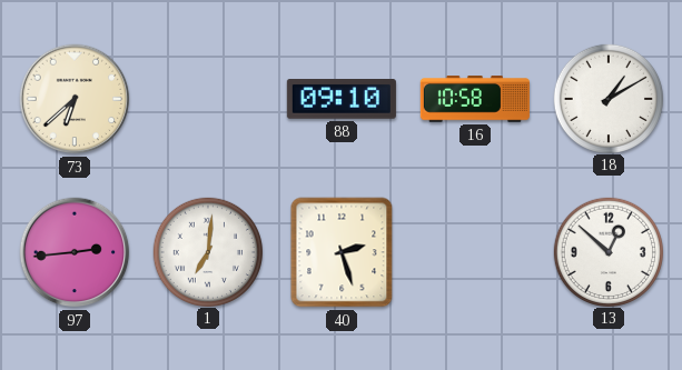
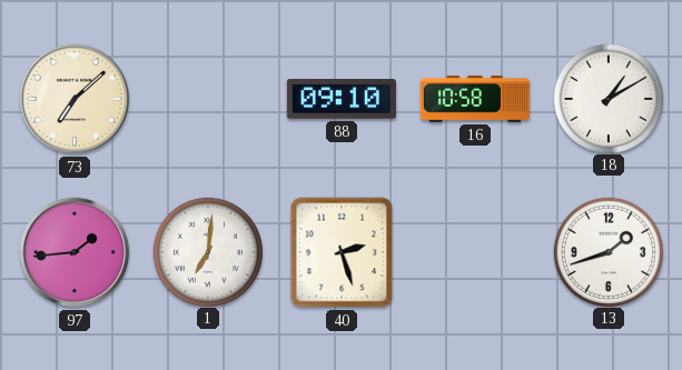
73: 6:38 -> 7:08
97: 2:44 -> 1:44
13: 12:52 -> 1:42
